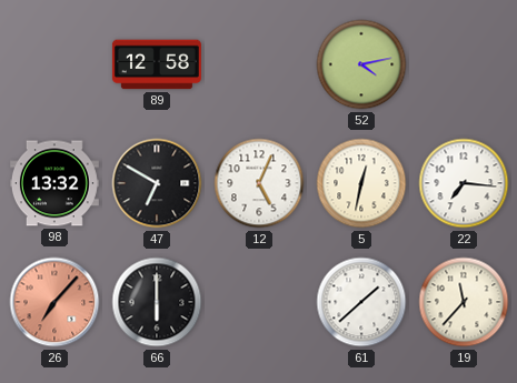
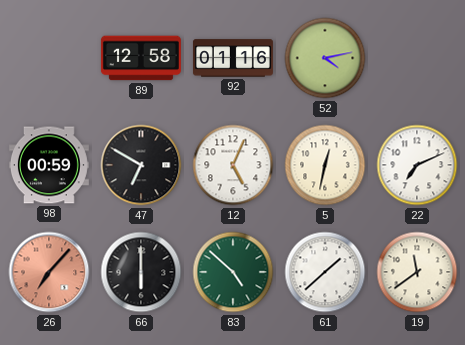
92: none -> 01:16
98: 13:32 -> 00:59
22: 7:16 -> 7:11
83: none -> 4:52
19: 11:37 -> 11:39
